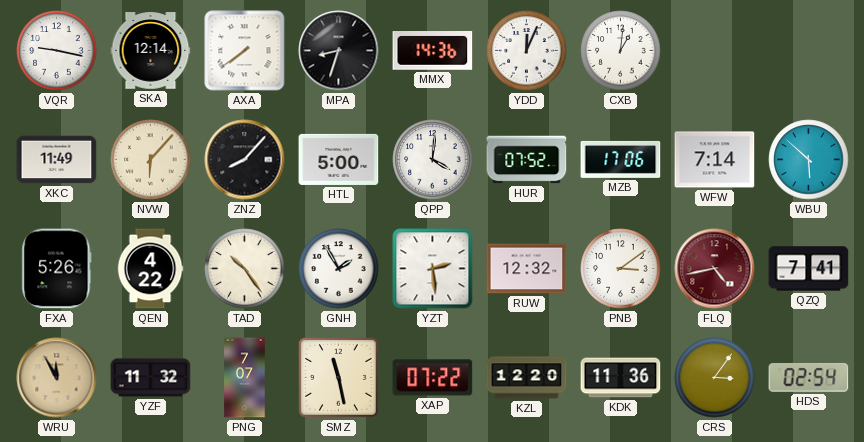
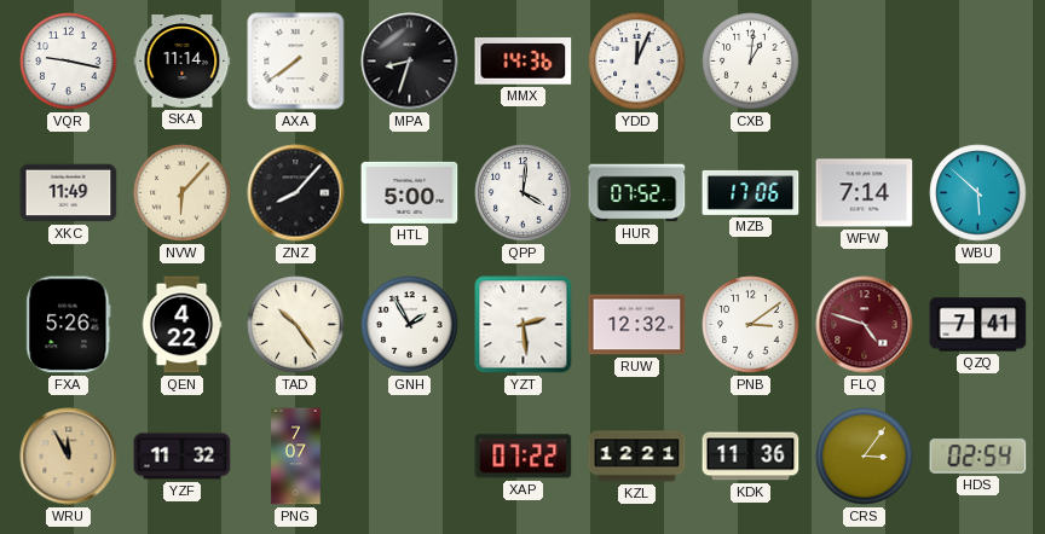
SKA: 12:14 -> 11:14
FLQ: 4:43 -> 4:48
SMZ: 11:28 -> none
KZL: 12:20 -> 12:21
